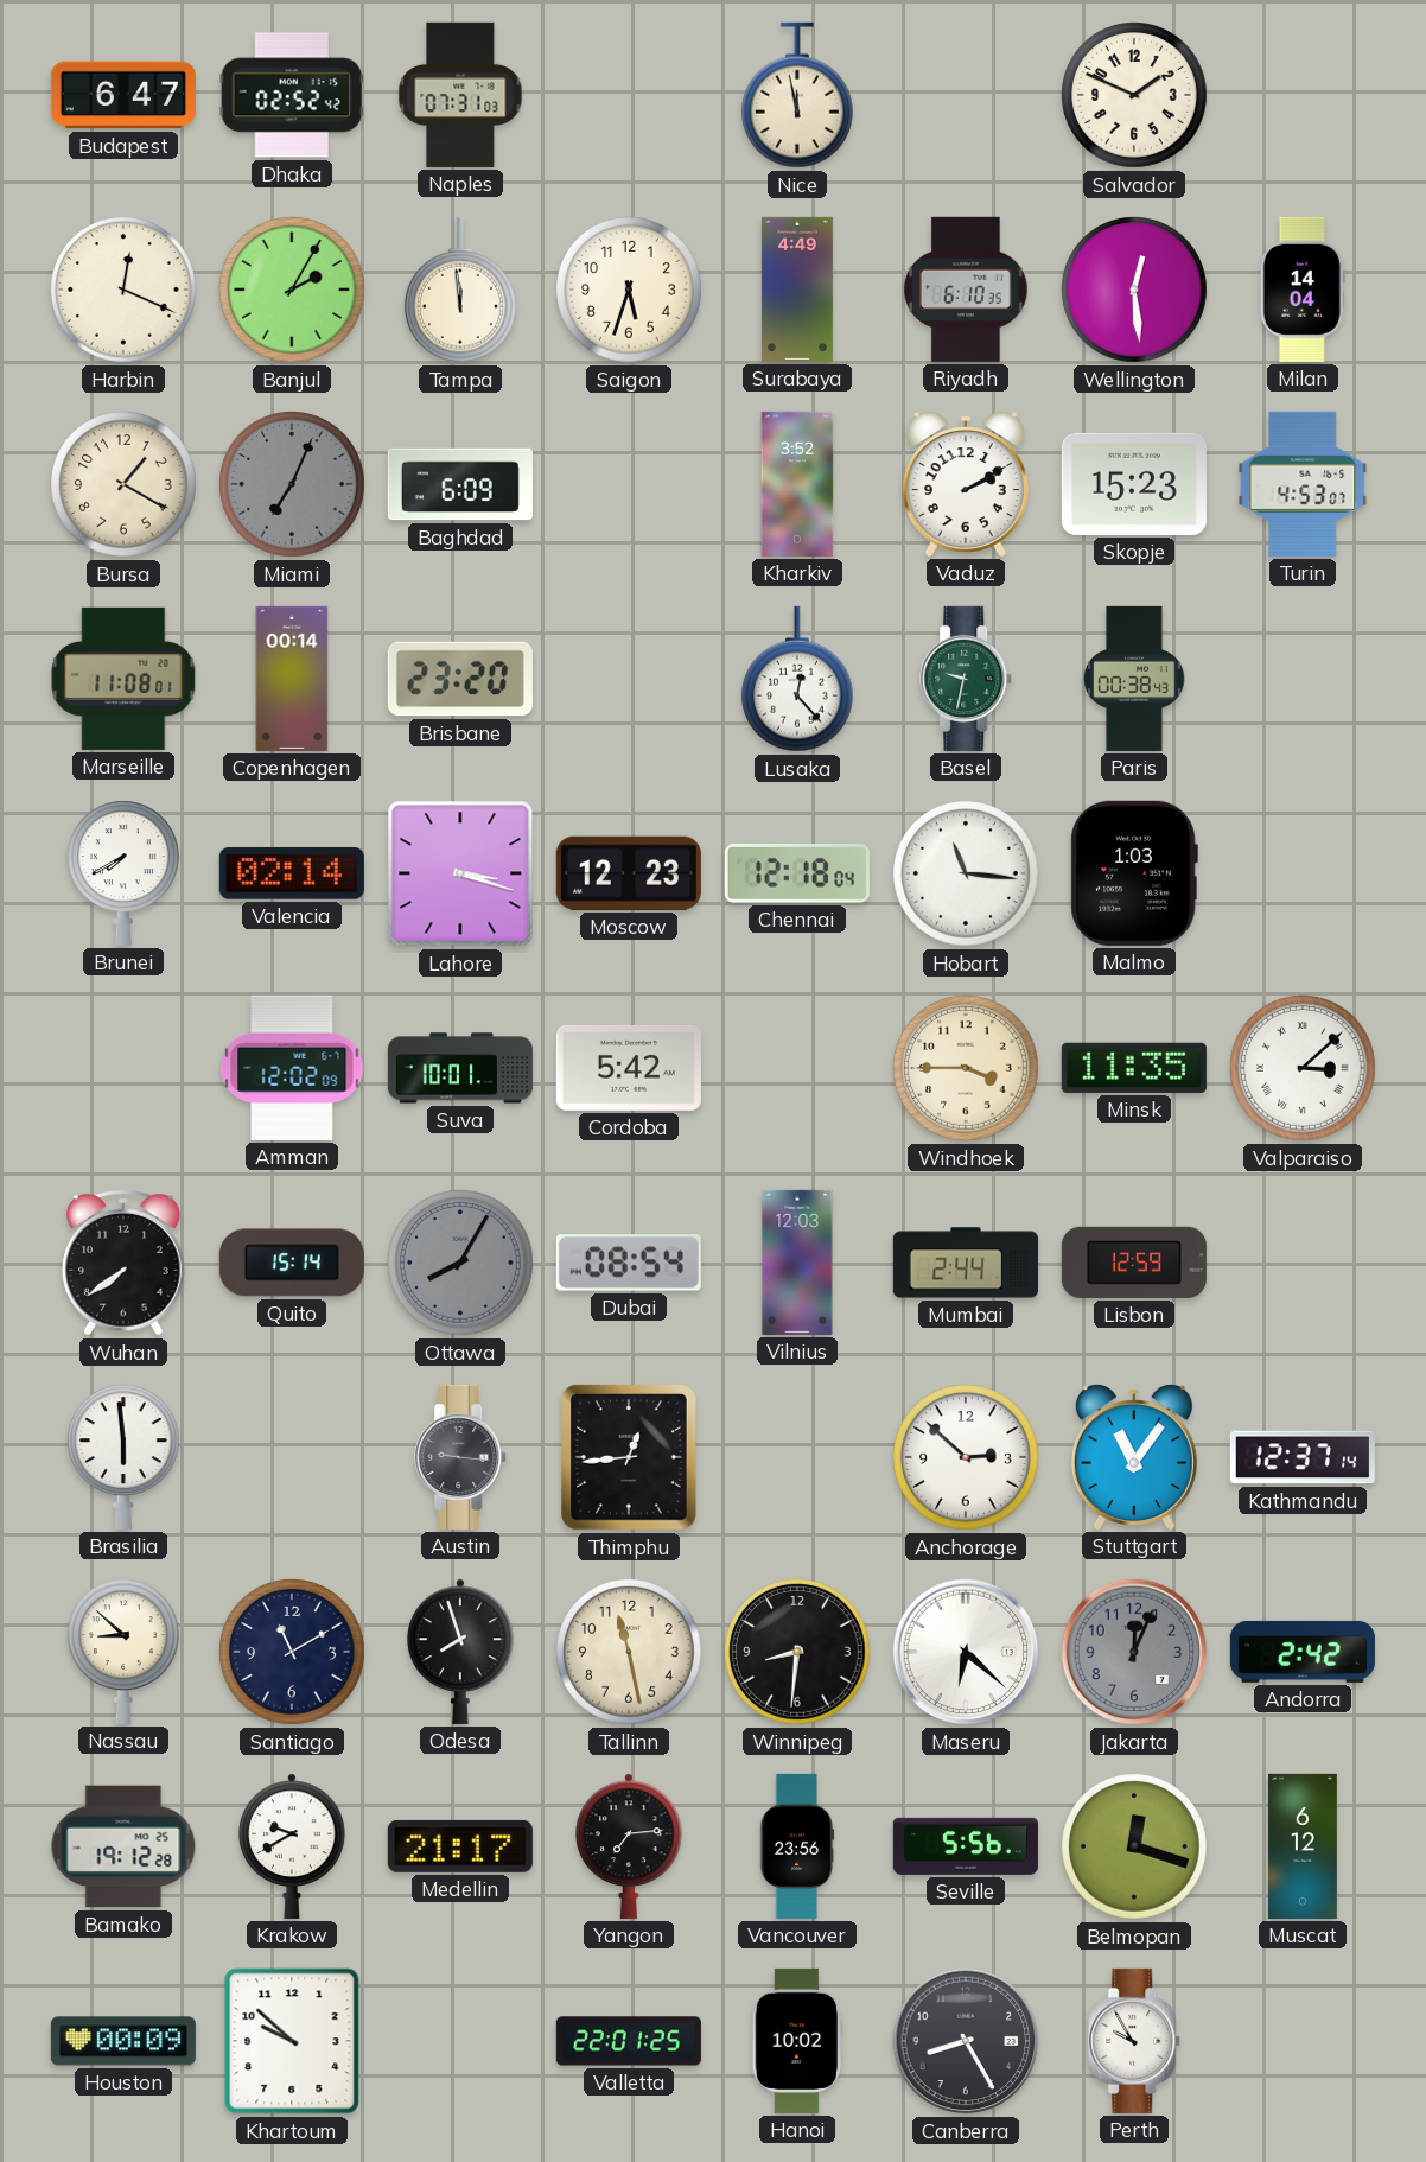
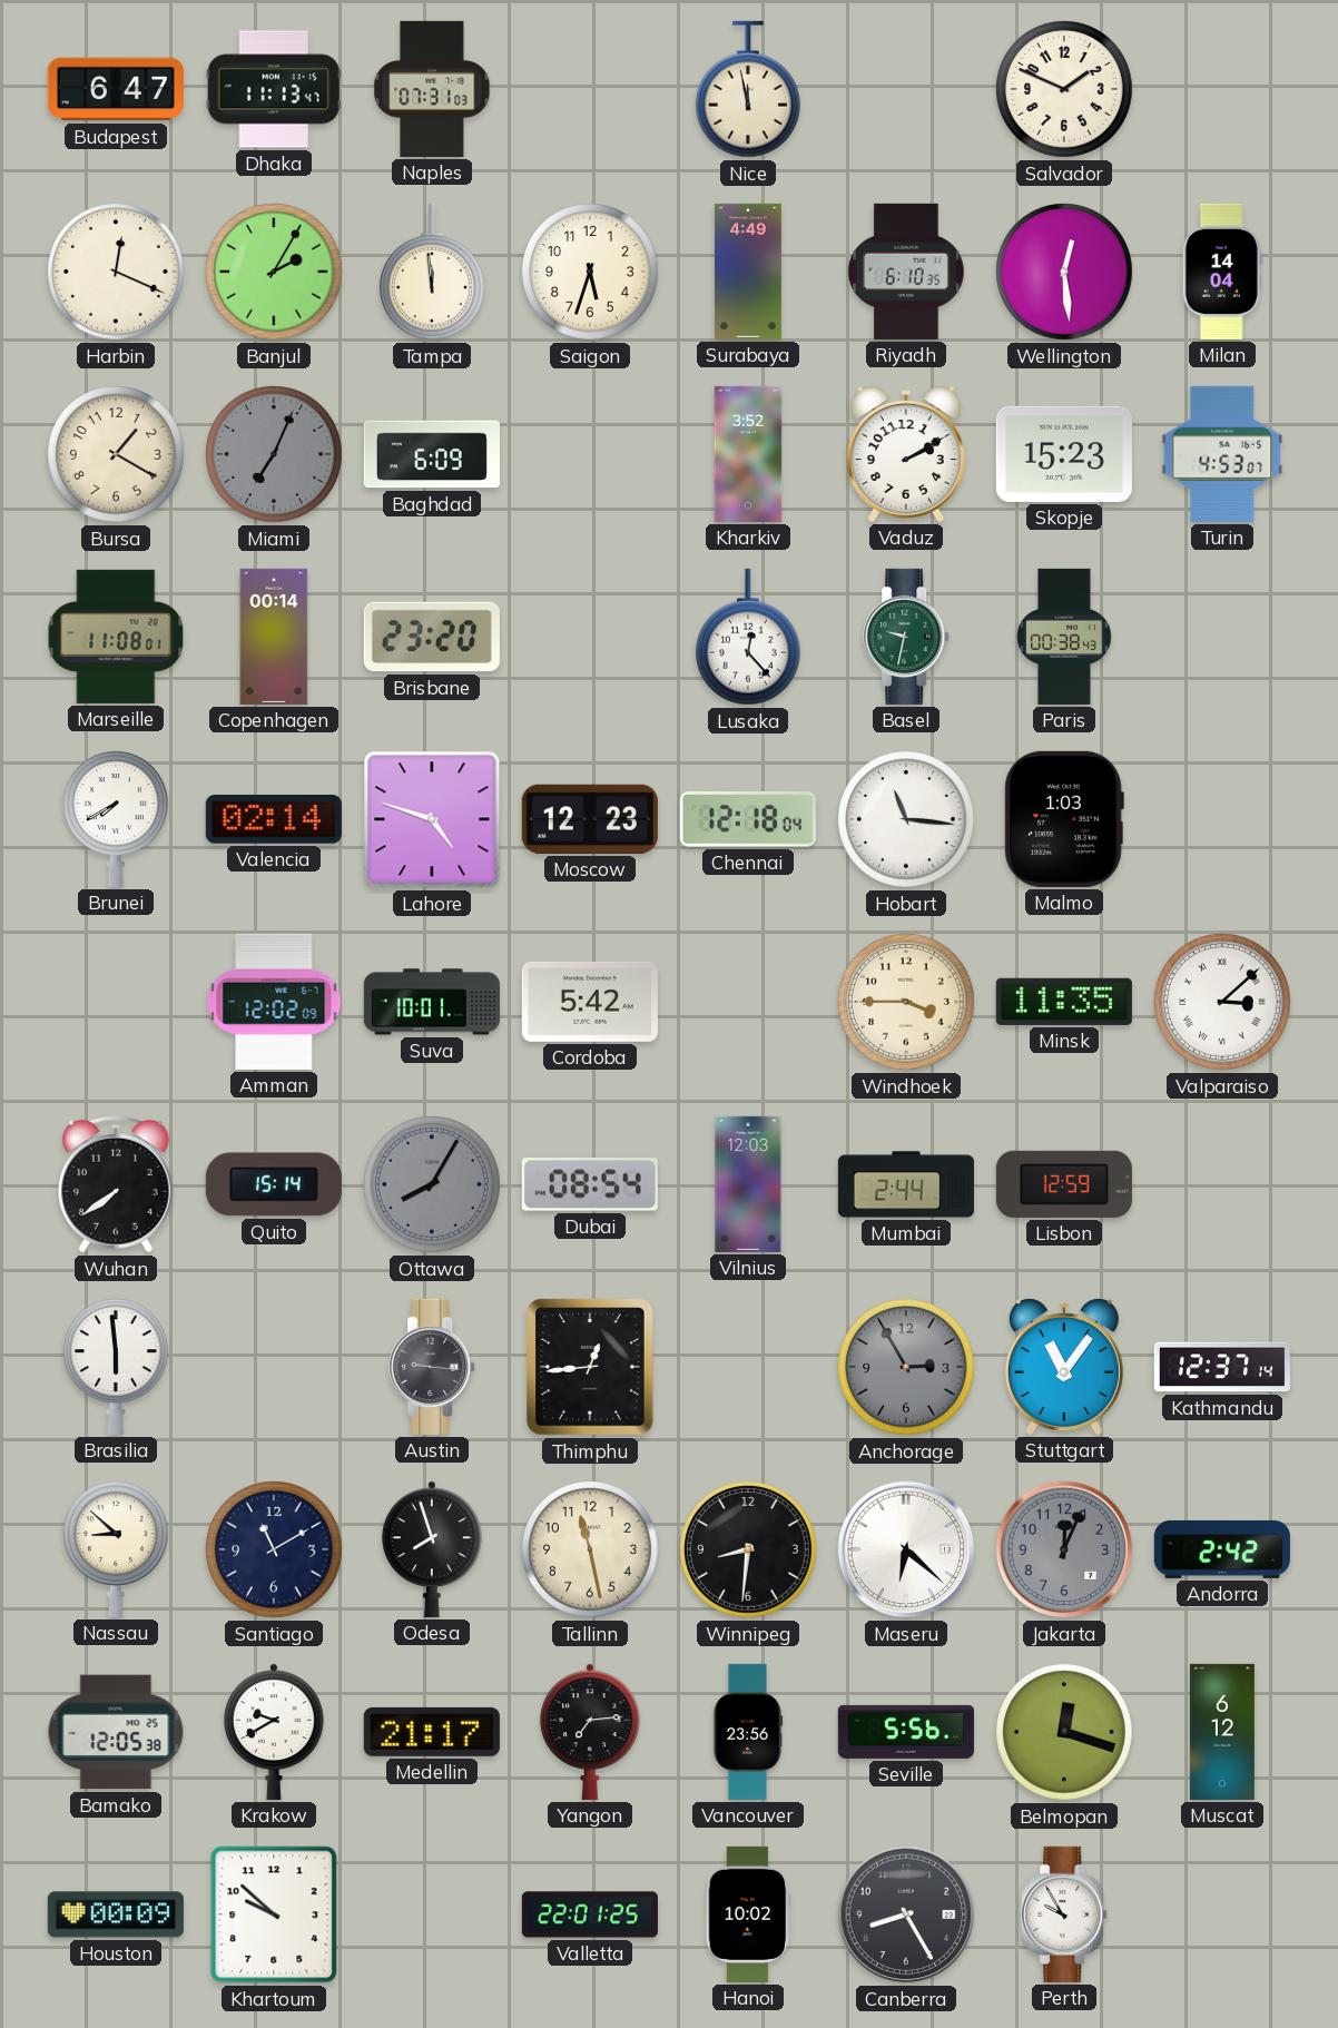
Dhaka: 02:52 -> 11:13
Lahore: 3:18 -> 4:48
Anchorage: 2:52 -> 2:55
Anchorage dial: white -> grey
Bamako: 19:12 -> 12:05
